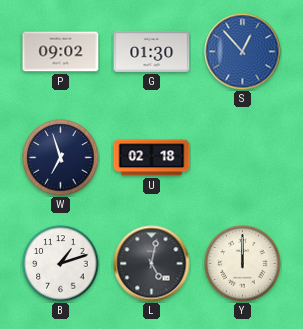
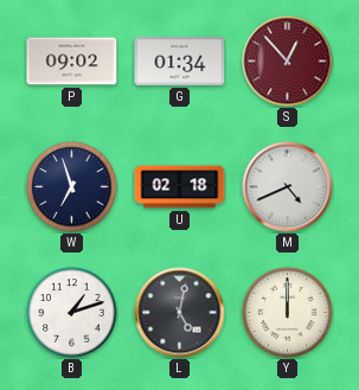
G: 01:30 -> 01:34
S dial: blue -> burgundy
M: none -> 4:41
